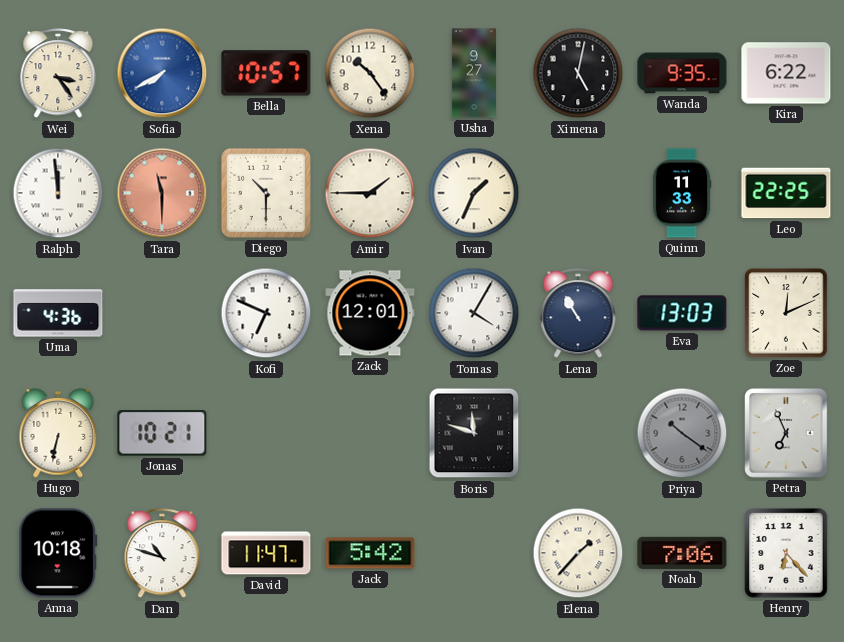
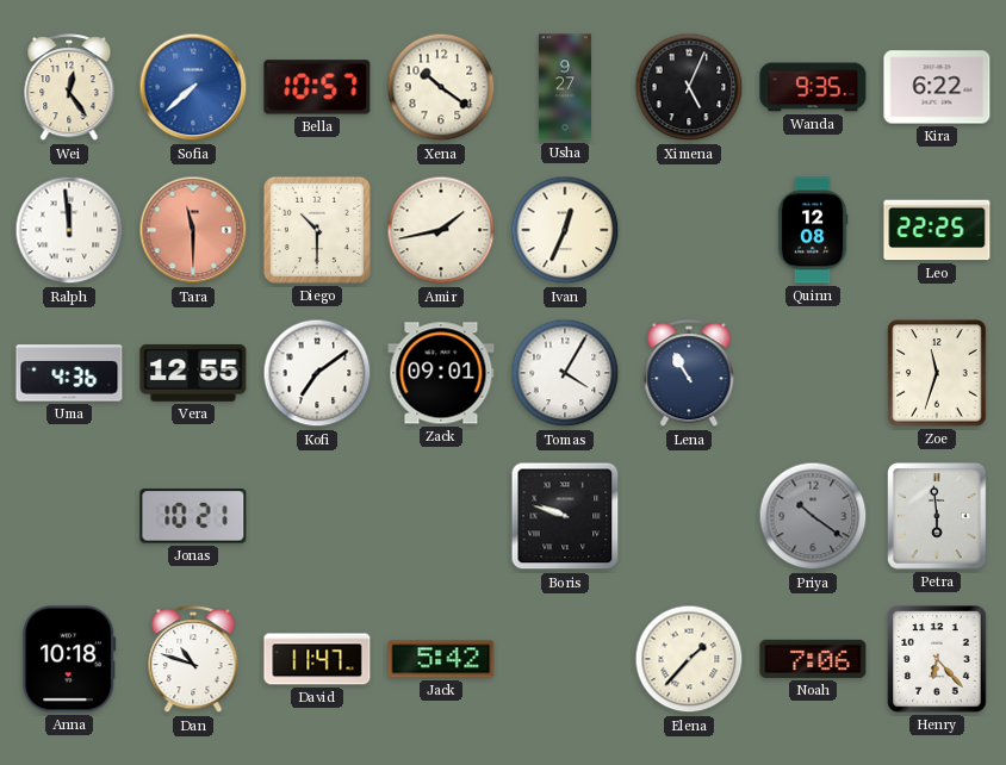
Wei: 3:24 -> 12:24
Sofia: 7:40 -> 7:38
Xena: 10:24 -> 10:21
Ximena: 5:02 -> 5:04
Amir: 1:45 -> 1:43
Ivan: 1:34 -> 12:34
Quinn: 11:33 -> 12:08
Vera: none -> 12:55
Kofi: 6:49 -> 7:09
Zack: 12:01 -> 09:01
Eva: 13:03 -> none
Zoe: 12:11 -> 11:33
Hugo: 6:32 -> none
Boris: 11:48 -> 9:48
Petra: 6:56 -> 5:59
